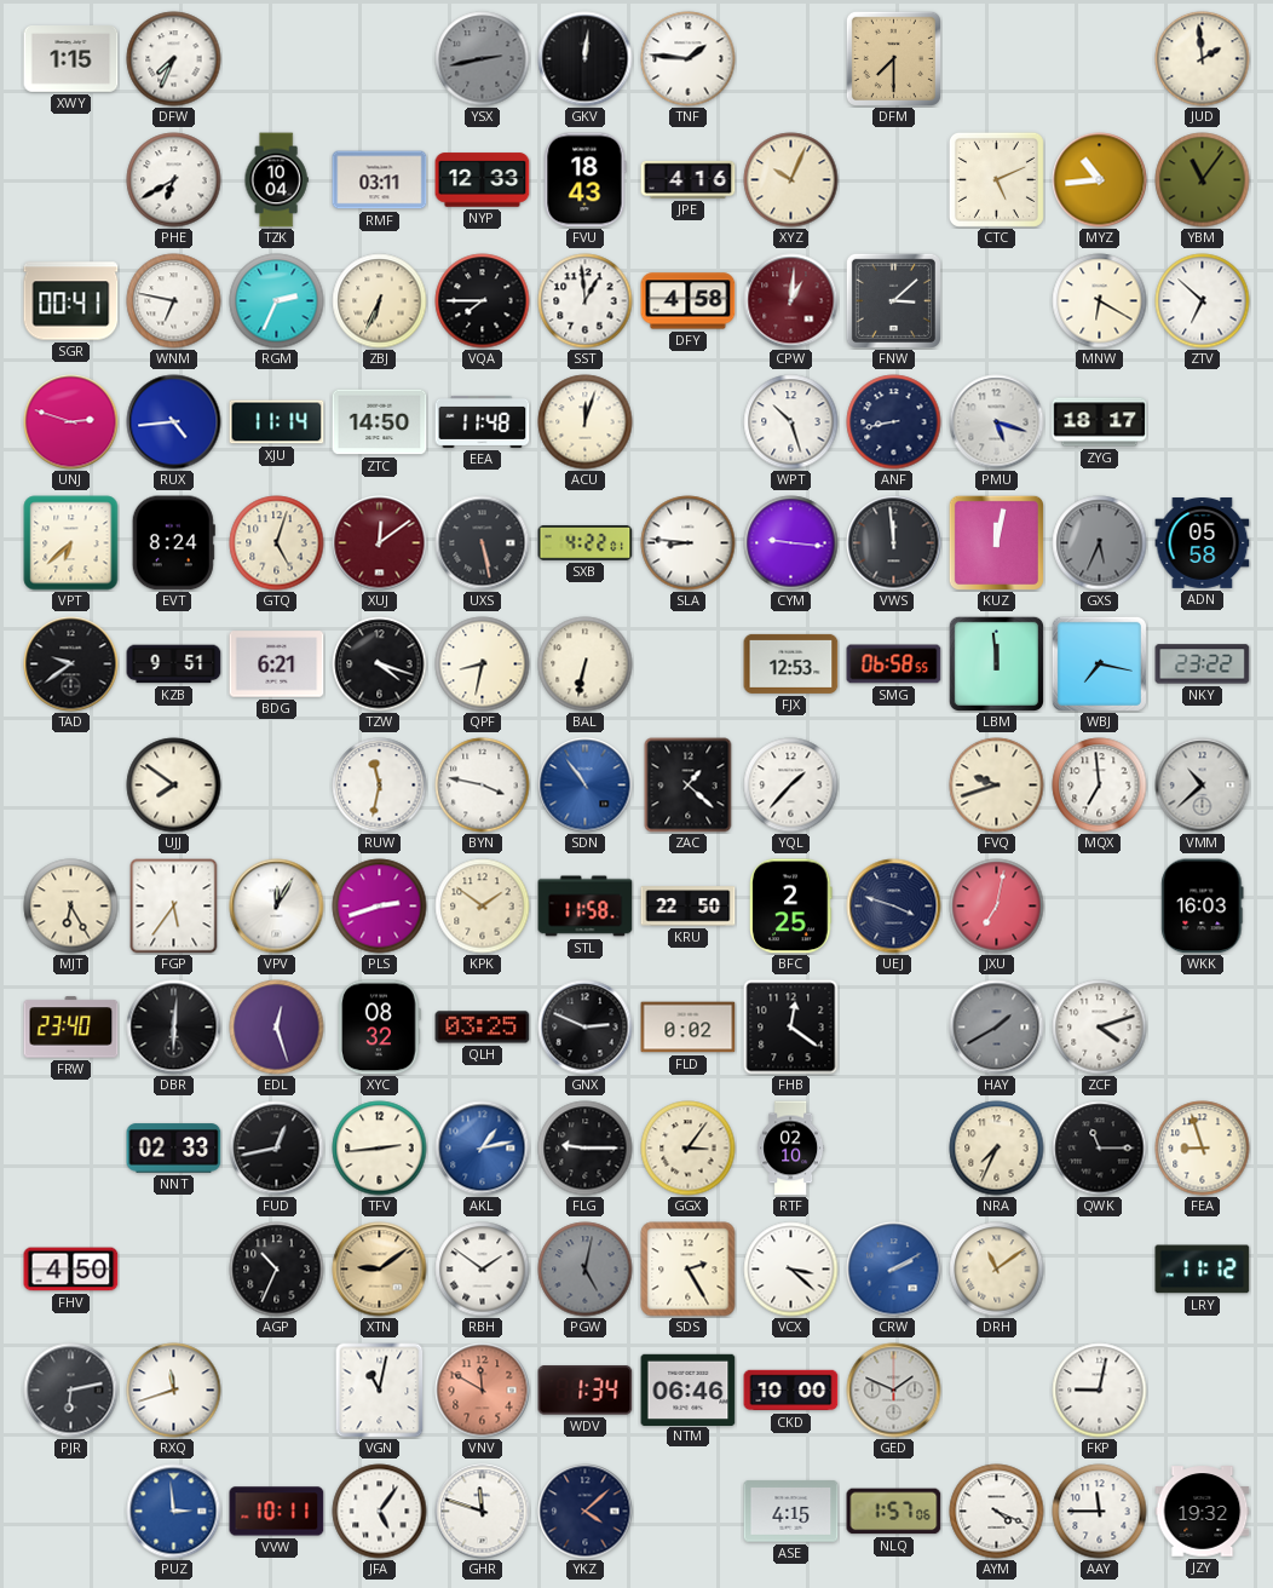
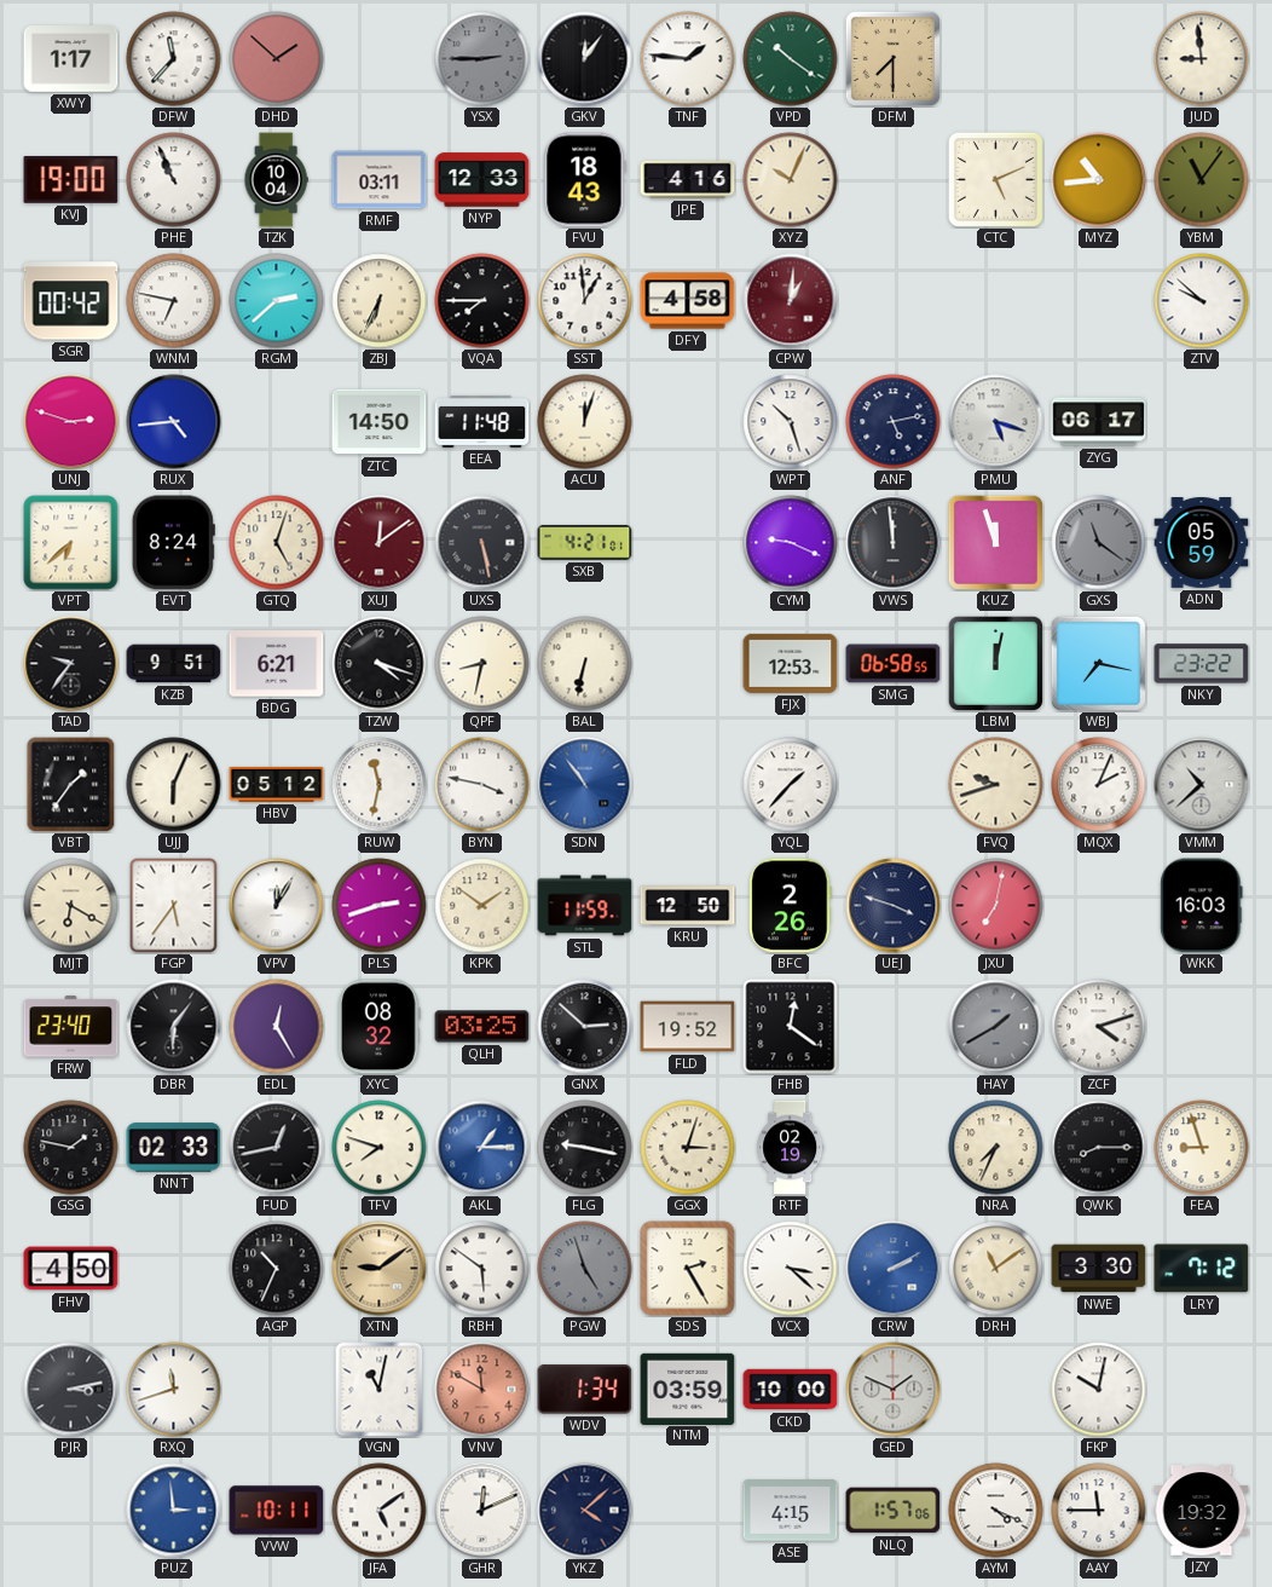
XWY: 1:15 -> 1:17
DFW: 7:34 -> 11:37
DHD: none -> 1:52
YSX: 2:43 -> 2:45
GKV: 12:01 -> 12:06
VPD: none -> 10:21
JUD: 1:59 -> 8:59
KVJ: none -> 19:00
PHE: 6:40 -> 10:56
SGR: 00:41 -> 00:42
RGM: 2:34 -> 2:38
FNW: 3:08 -> none
MNW: 6:20 -> none
ZTV: 6:52 -> 9:52
XJU: 11:14 -> none
ANF: 8:43 -> 5:13
ZYG: 18:17 -> 06:17
SXB: 4:22 -> 4:21
SLA: 8:46 -> none
CYM: 9:16 -> 9:19
KUZ: 12:02 -> 11:57
GXS: 5:34 -> 11:21
ADN: 05:58 -> 05:59
TAD: 9:39 -> 9:36
LBM: 11:59 -> 12:02
VBT: none -> 1:36
UJJ: 7:51 -> 6:04
HBV: none -> 05:12
ZAC: 1:22 -> none
MQX: 6:59 -> 2:04
MJT: 6:25 -> 6:20
STL: 11:58 -> 11:59
KRU: 22:50 -> 12:50
BFC: 2:25 -> 2:26
DBR: 6:01 -> 6:06
EDL: 12:27 -> 12:25
GNX: 2:49 -> 2:52
FLD: 0:02 -> 19:52
GSG: none -> 1:47
TFV: 2:44 -> 7:48
AKL: 1:13 -> 1:15
FLG: 9:15 -> 9:17
GGX: 3:06 -> 3:03
RTF: 02:10 -> 02:19
QWK: 11:15 -> 8:15
RBH: 1:51 -> 5:51
PGW: 5:02 -> 4:57
NWE: none -> 3:30
LRY: 11:12 -> 7:12
PJR: 6:13 -> 3:13
NTM: 06:46 -> 03:59
FKP: 9:02 -> 10:02
JFA: 5:06 -> 5:09
GHR: 11:48 -> 12:11
